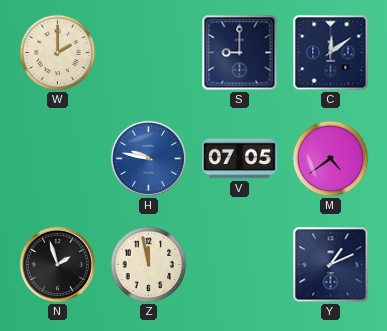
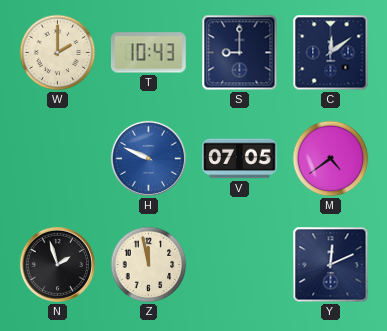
T: none -> 10:43
H: 9:47 -> 9:49
Y: 1:11 -> 12:11
